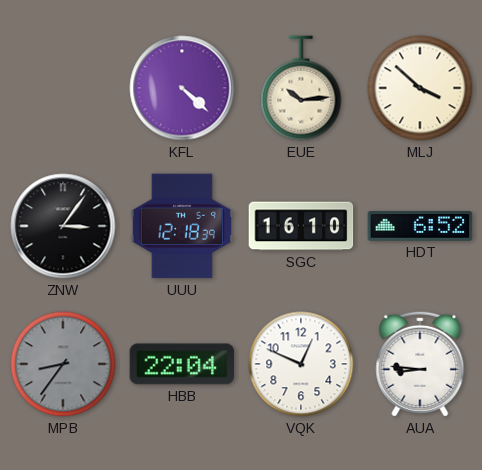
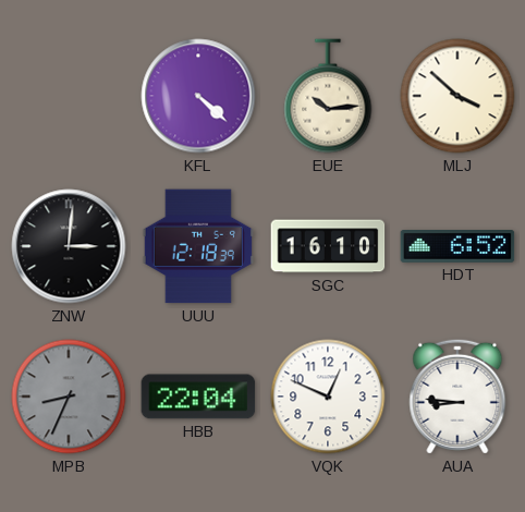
ZNW: 3:06 -> 3:01
MPB: 8:36 -> 8:34
